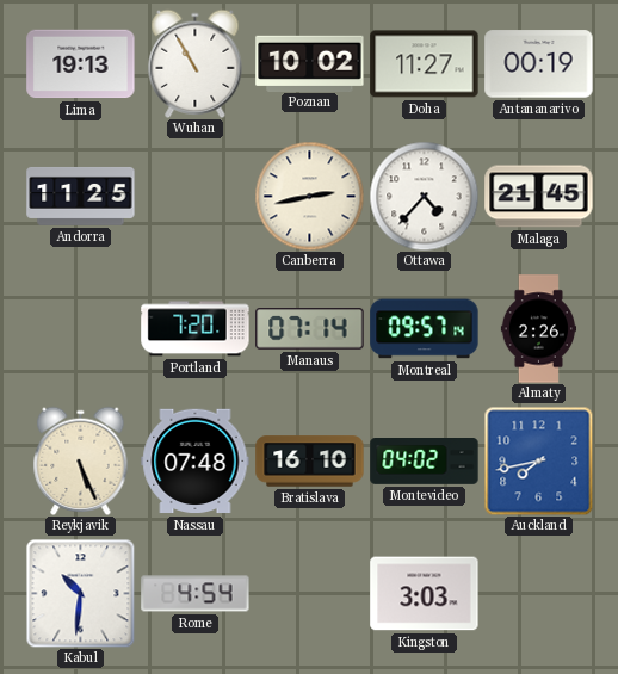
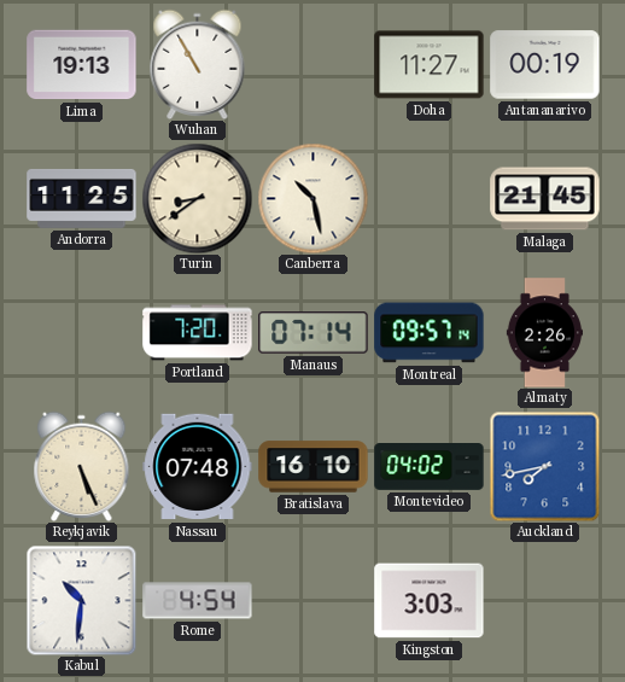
Poznan: 10:02 -> none
Turin: none -> 8:39
Canberra: 2:43 -> 10:28
Ottawa: 4:37 -> none
